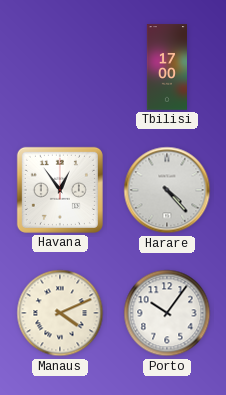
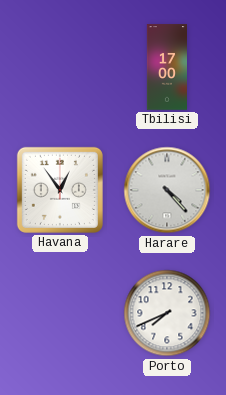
Manaus: 4:11 -> none
Porto: 10:06 -> 7:41
